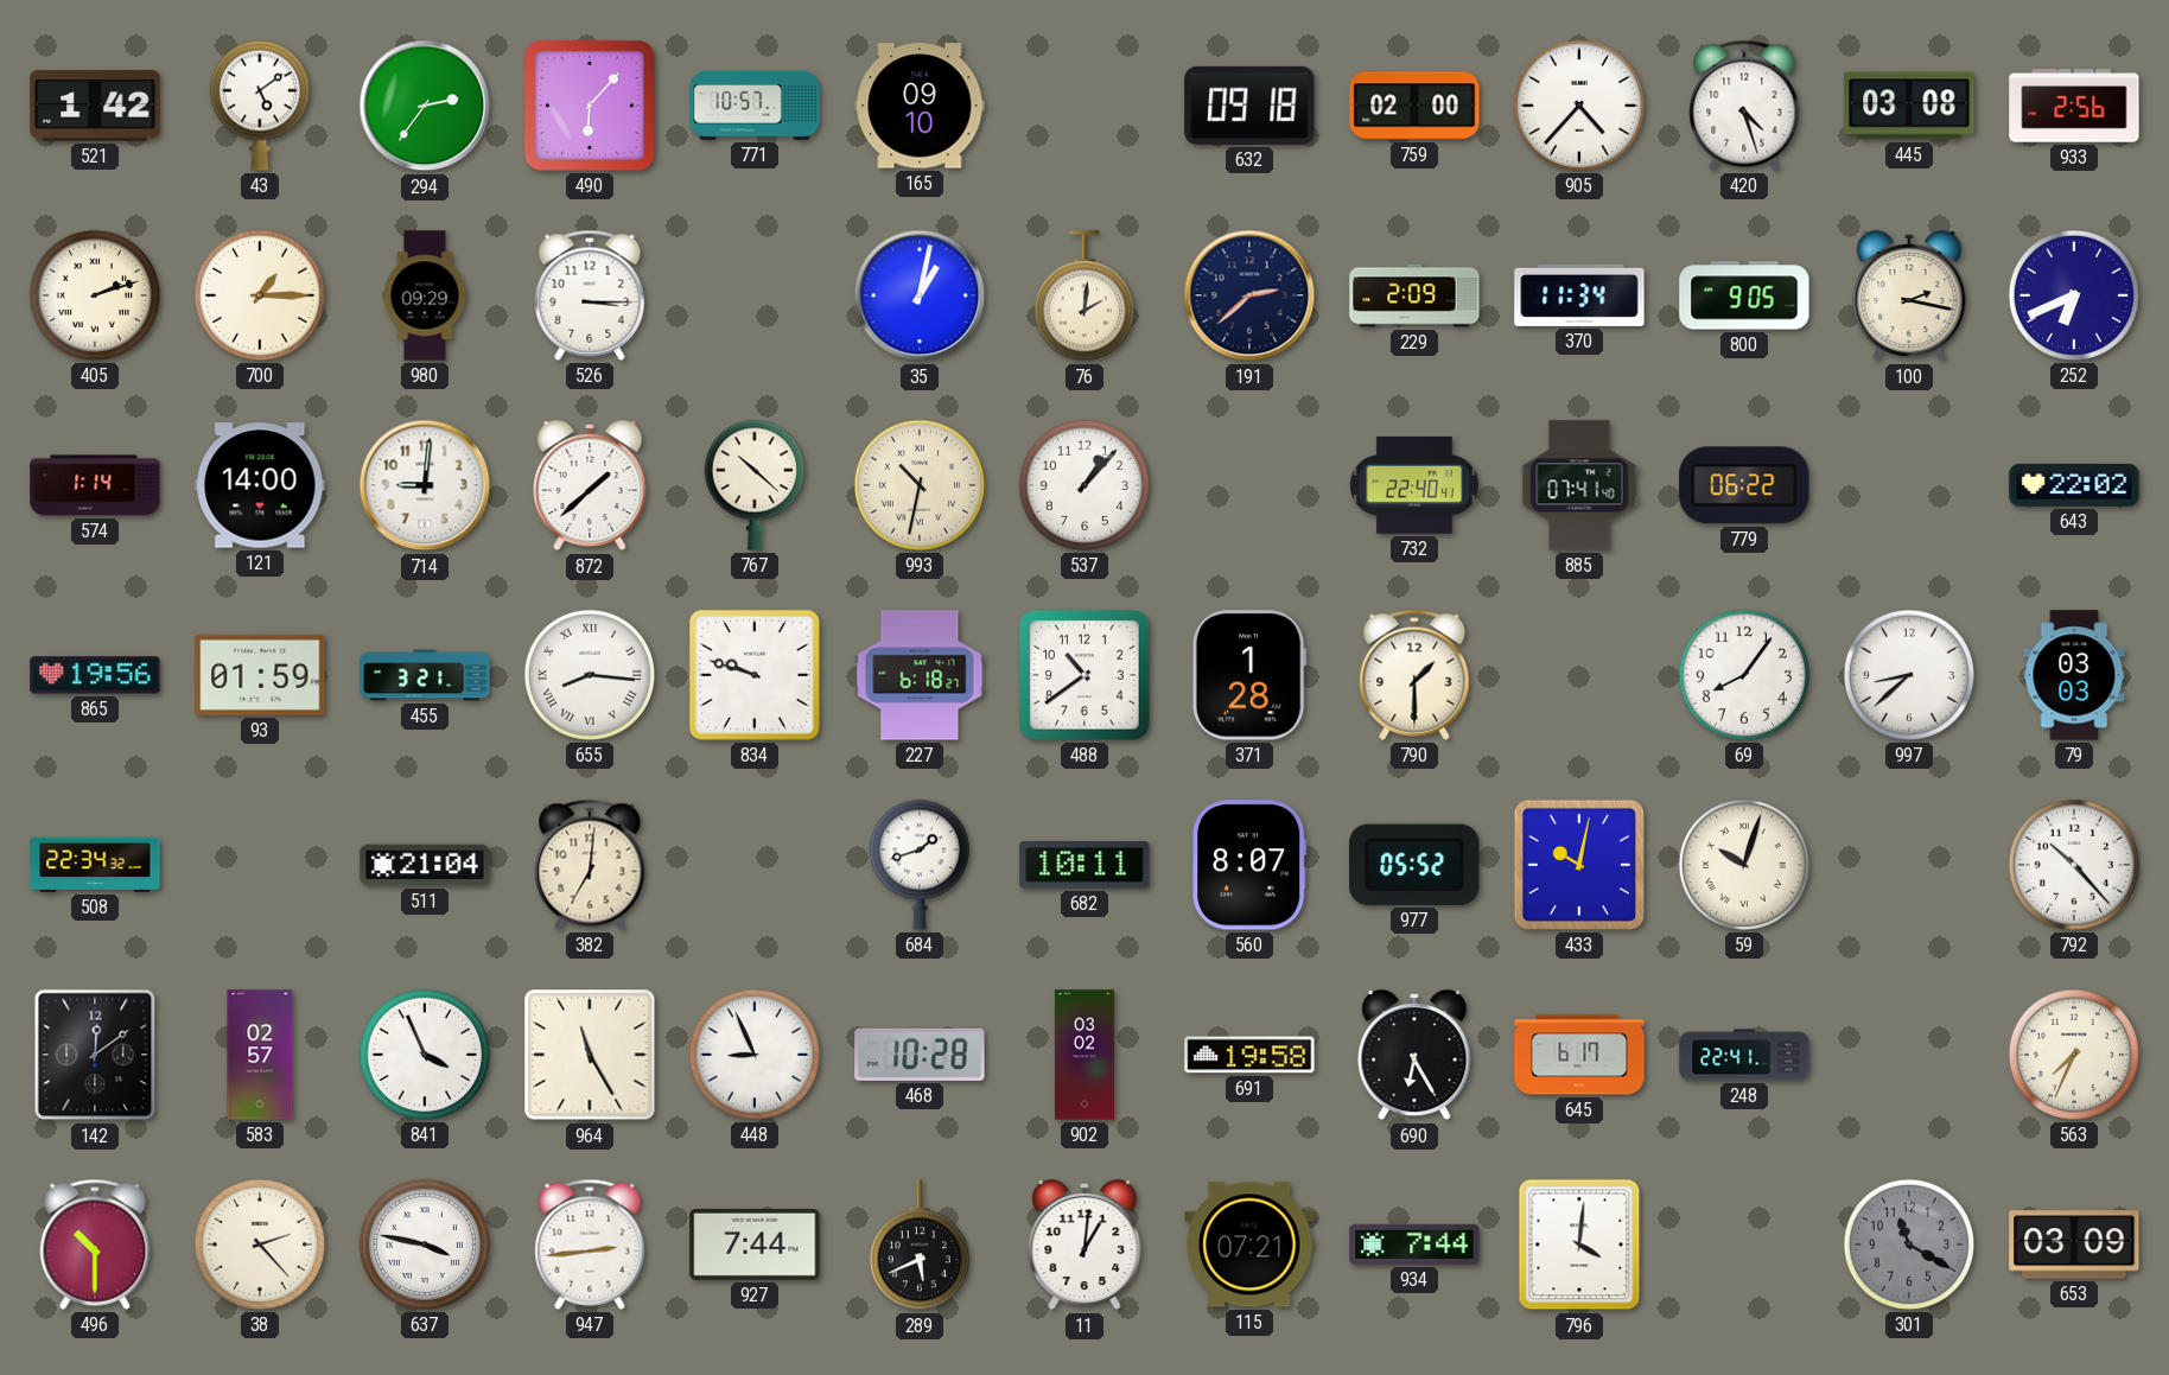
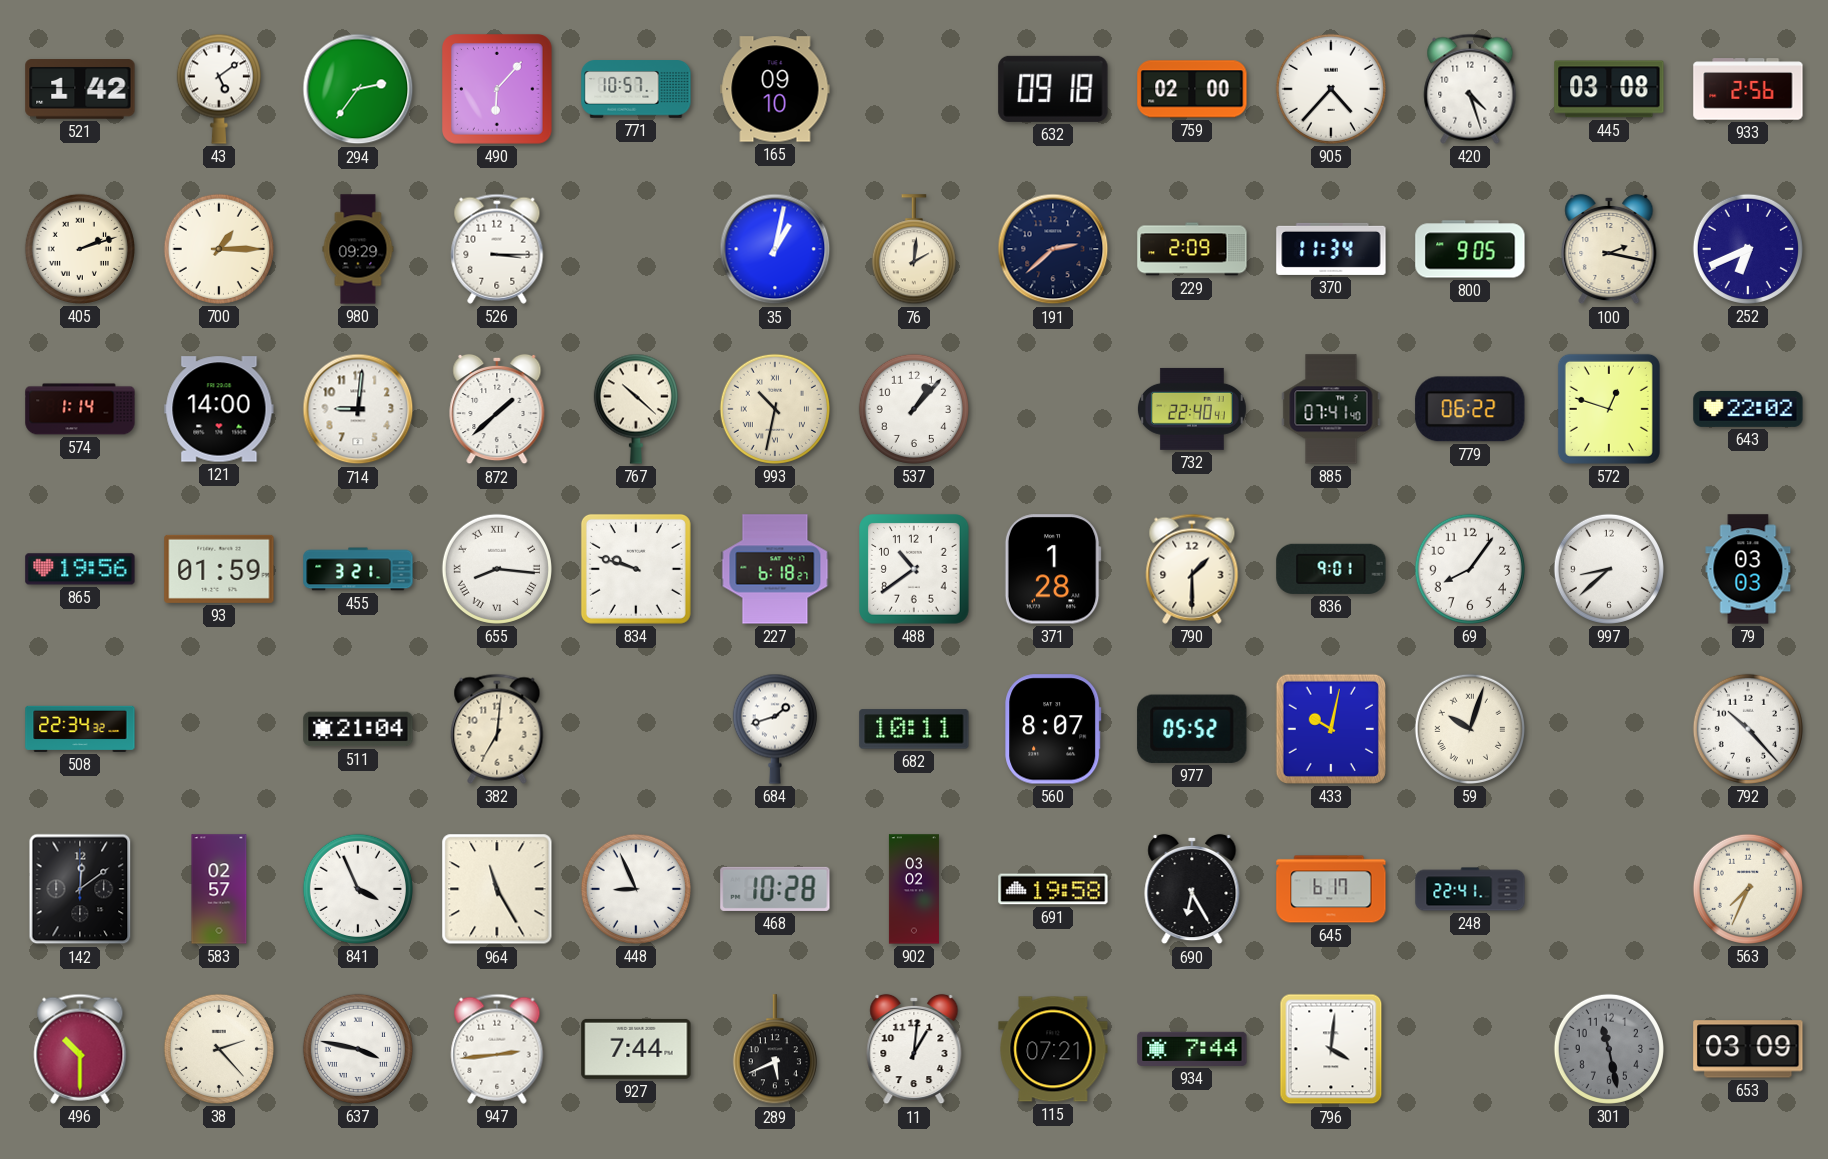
572: none -> 12:48
836: none -> 9:01
301: 11:20 -> 11:28
